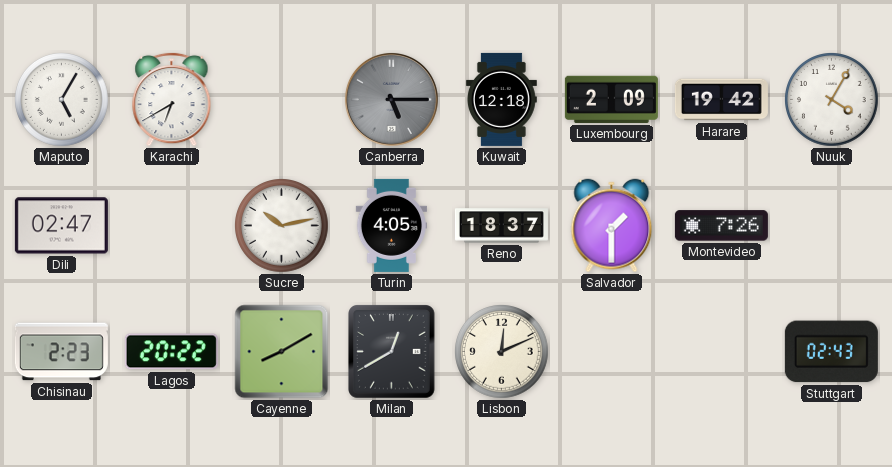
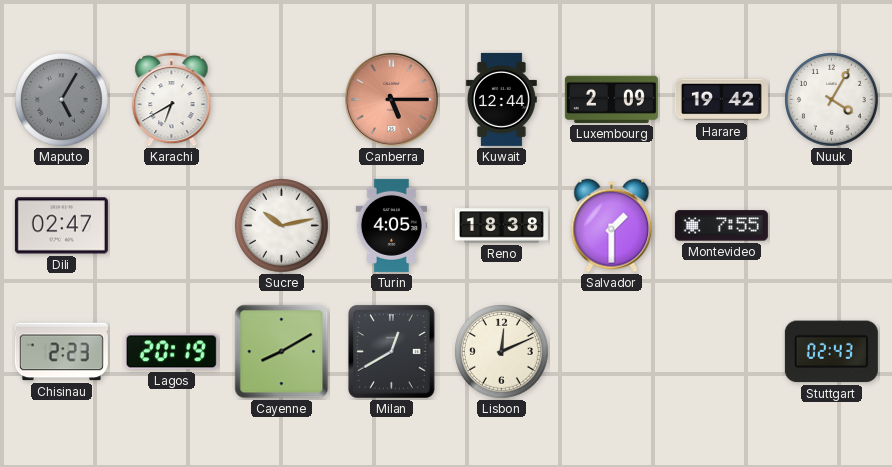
Maputo dial: white -> grey
Canberra dial: grey -> salmon
Kuwait: 12:18 -> 12:44
Reno: 18:37 -> 18:38
Montevideo: 7:26 -> 7:55
Lagos: 20:22 -> 20:19
